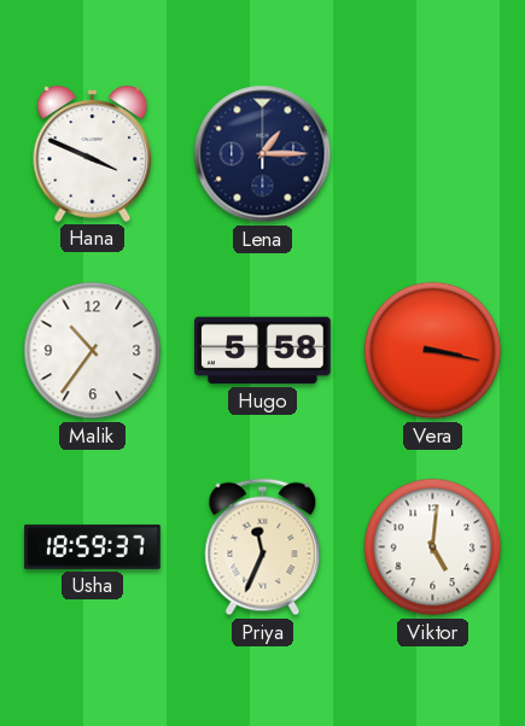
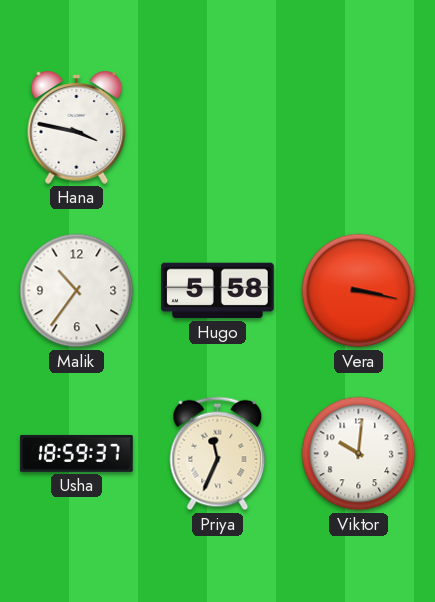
Hana: 3:49 -> 3:47
Lena: 1:15 -> none
Viktor: 5:01 -> 10:01
